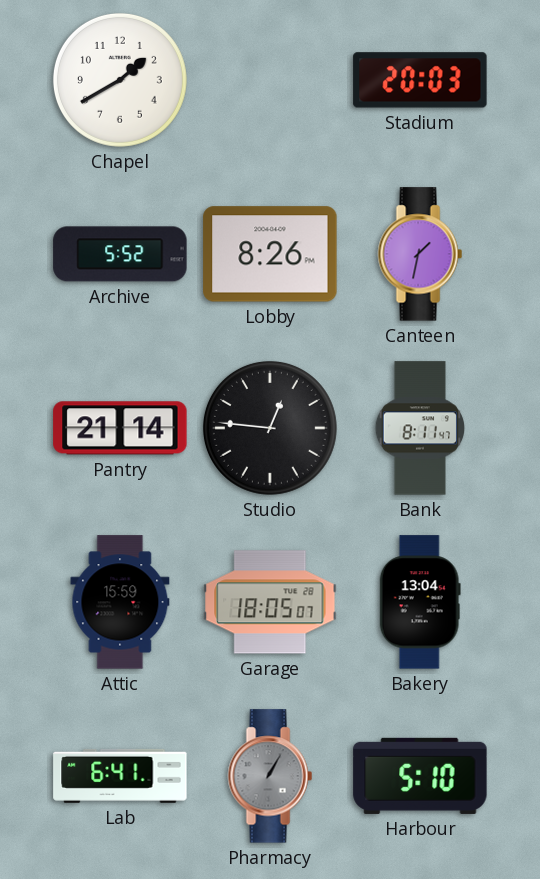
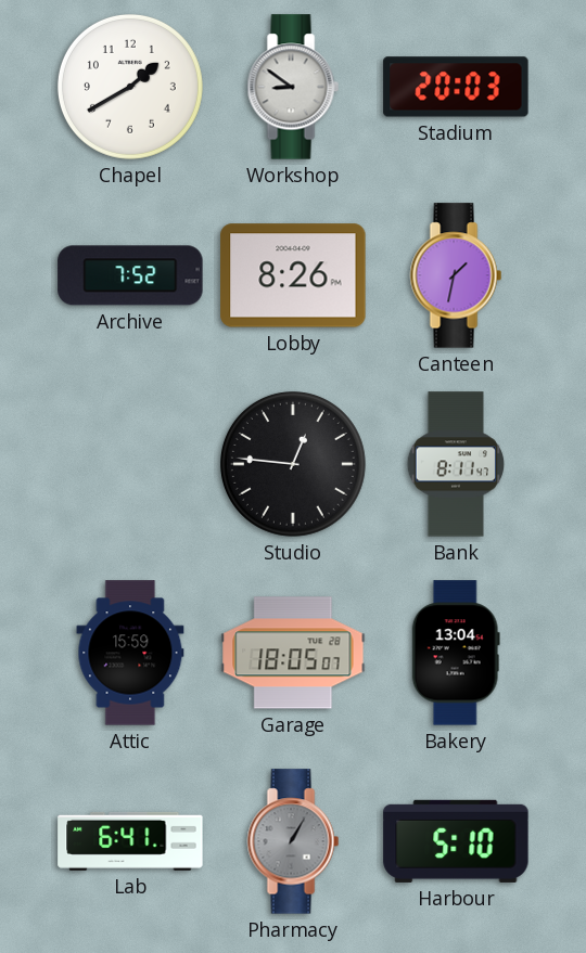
Workshop: none -> 8:51
Archive: 5:52 -> 7:52
Pantry: 21:14 -> none
